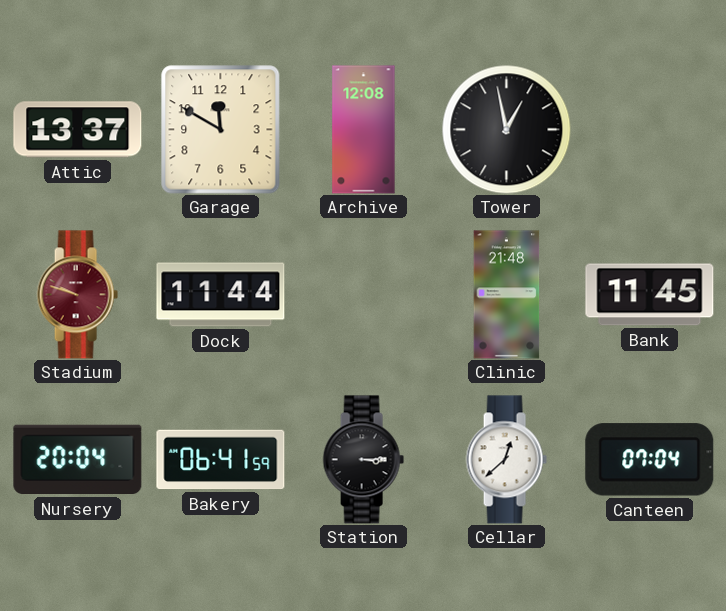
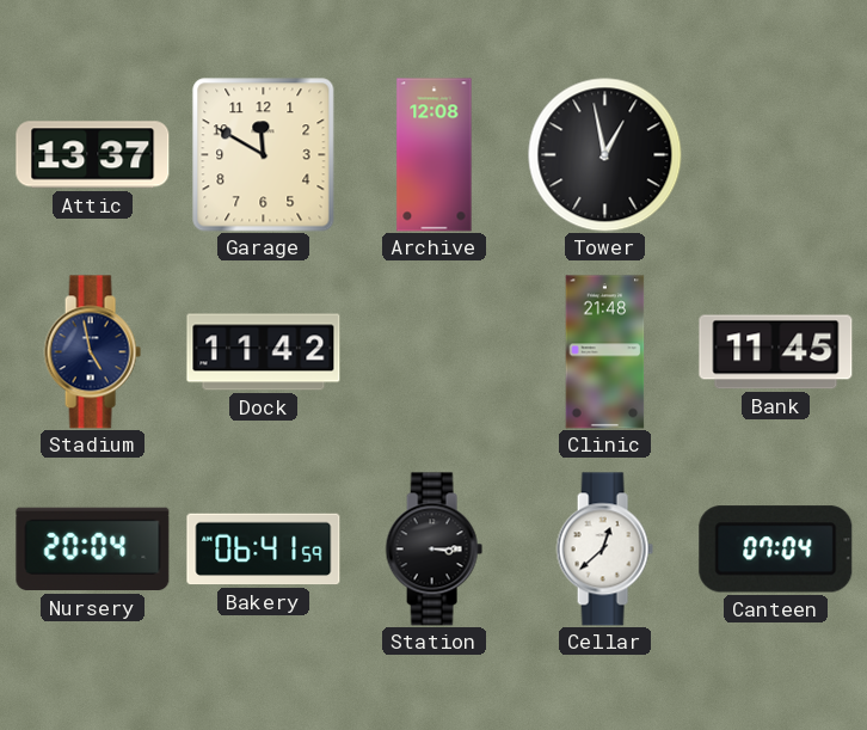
Stadium: 9:48 -> 4:58
Stadium dial: burgundy -> navy
Dock: 11:44 -> 11:42
